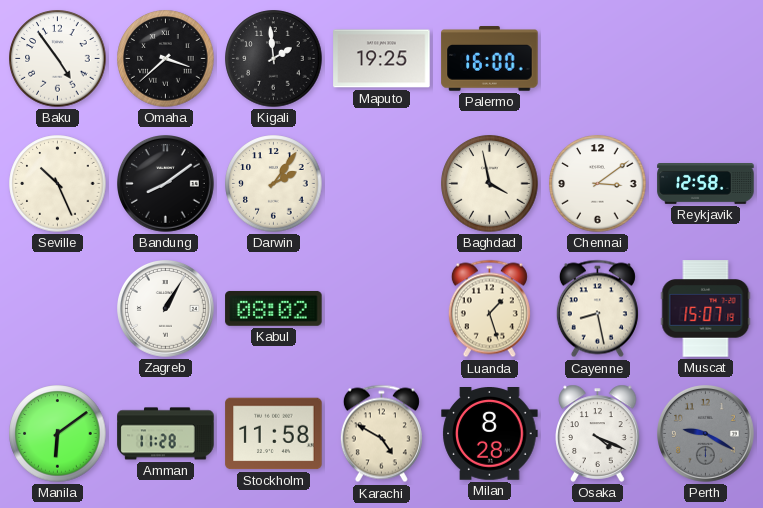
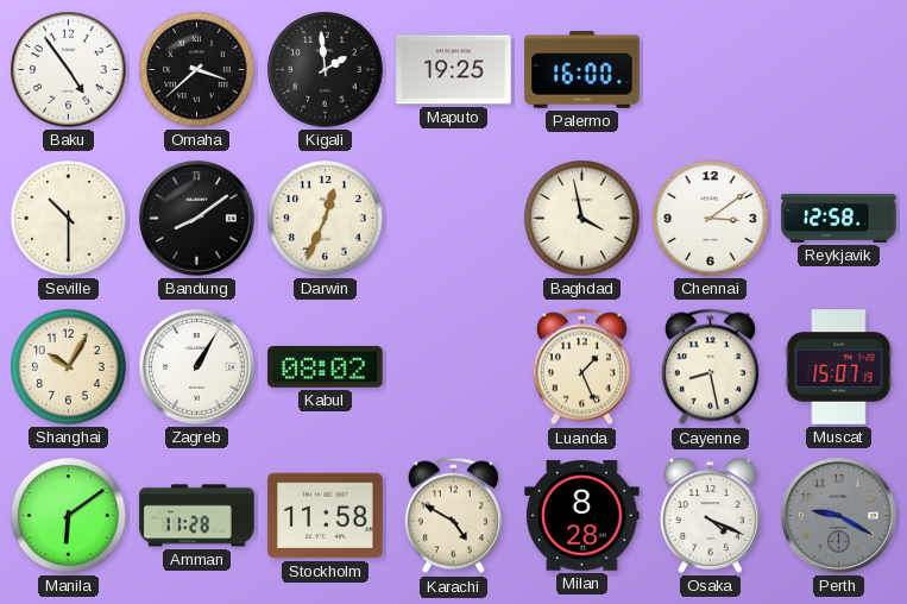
Seville: 10:26 -> 10:30
Darwin: 2:06 -> 12:34
Shanghai: none -> 10:05
Luanda: 1:27 -> 1:26
